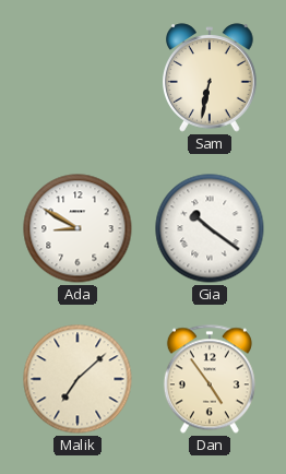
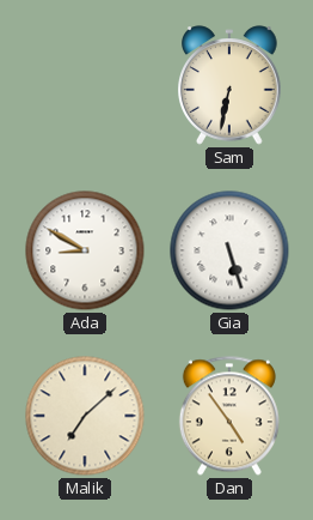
Gia: 10:21 -> 5:27
